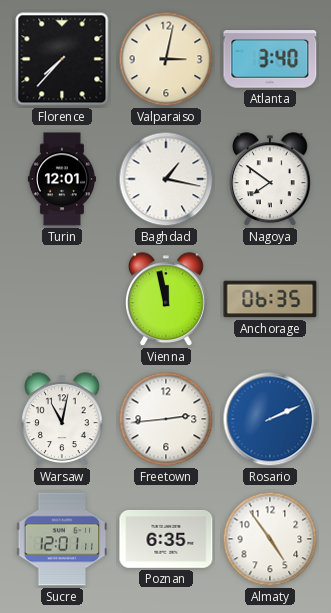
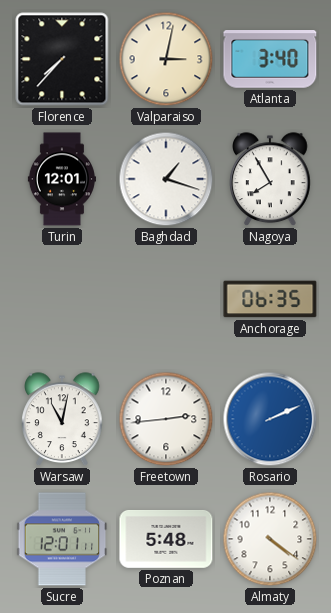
Baghdad: 1:17 -> 1:18
Nagoya: 7:51 -> 7:55
Vienna: 11:58 -> none
Poznan: 6:35 -> 5:48
Almaty: 4:54 -> 4:21
